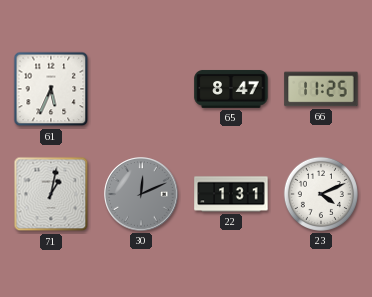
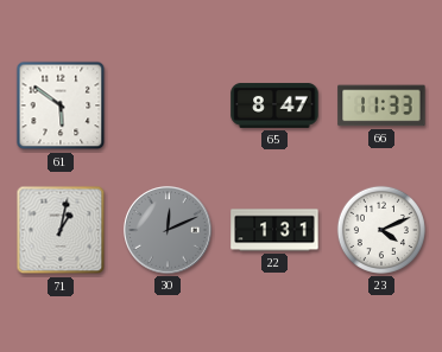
61: 5:34 -> 5:51
66: 11:25 -> 11:33
